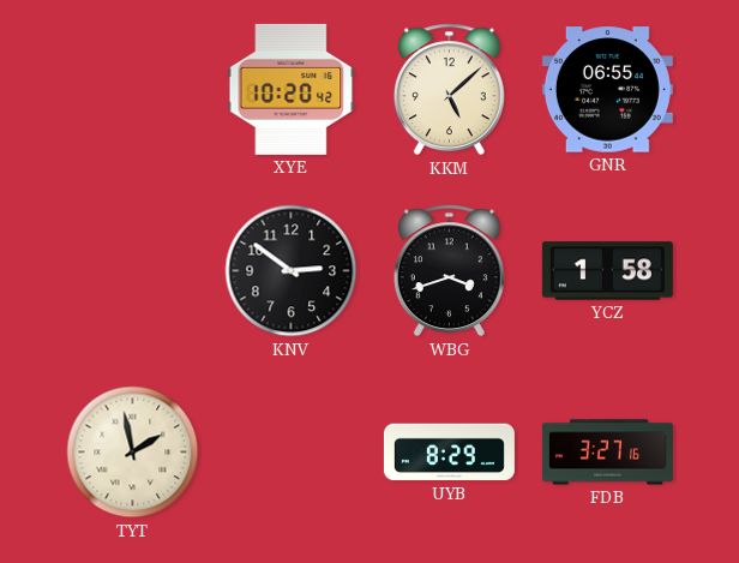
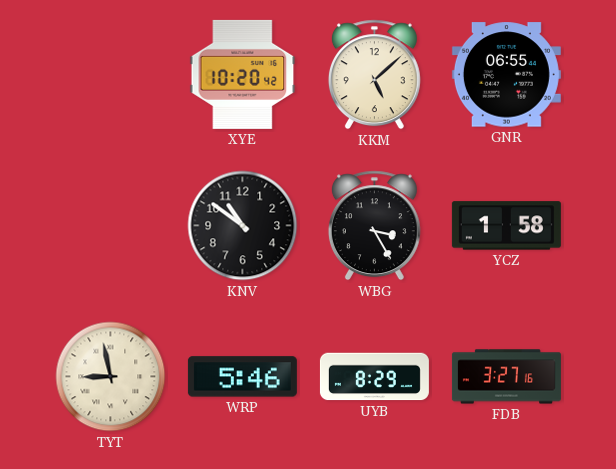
KNV: 2:51 -> 10:51
WBG: 3:42 -> 3:25
TYT: 1:58 -> 8:58
WRP: none -> 5:46
